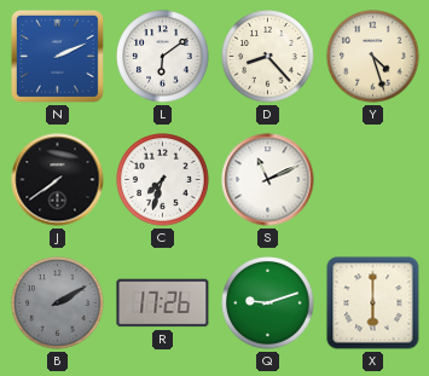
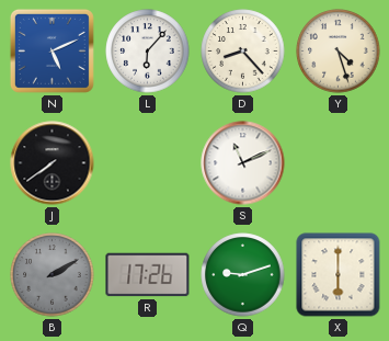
N: 2:11 -> 5:11
L: 6:09 -> 6:07
C: 7:33 -> none
